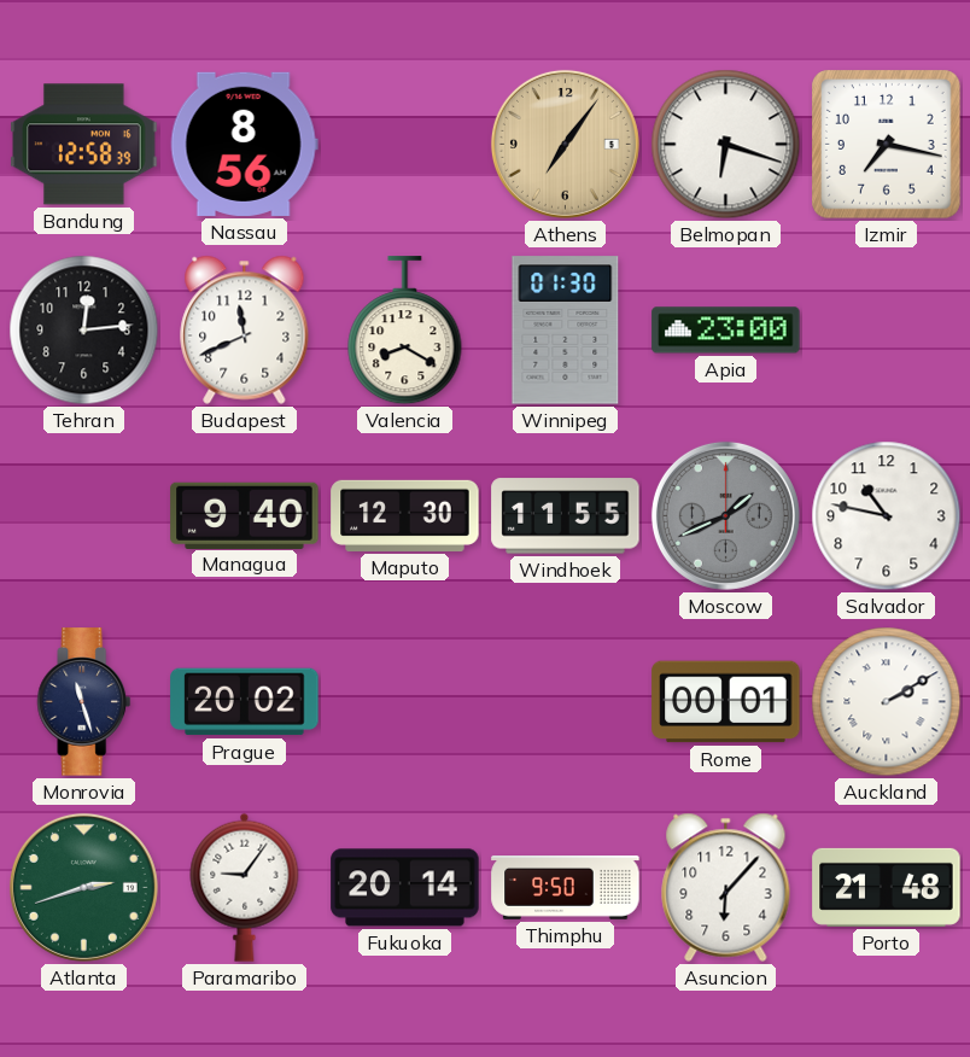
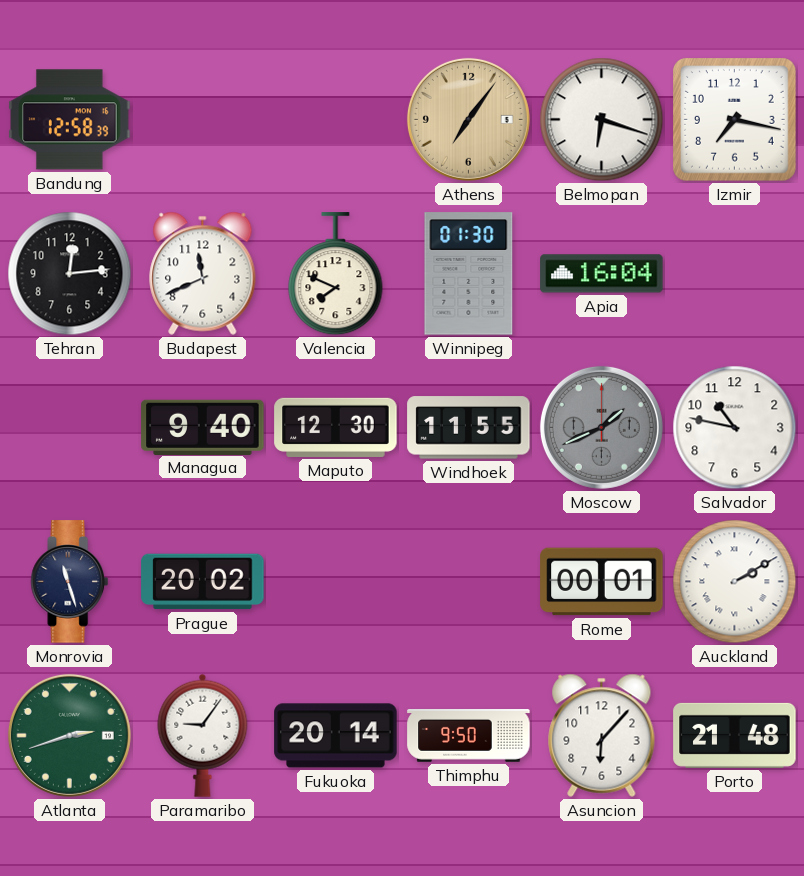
Nassau: 8:56 -> none
Valencia: 8:20 -> 7:49
Apia: 23:00 -> 16:04
